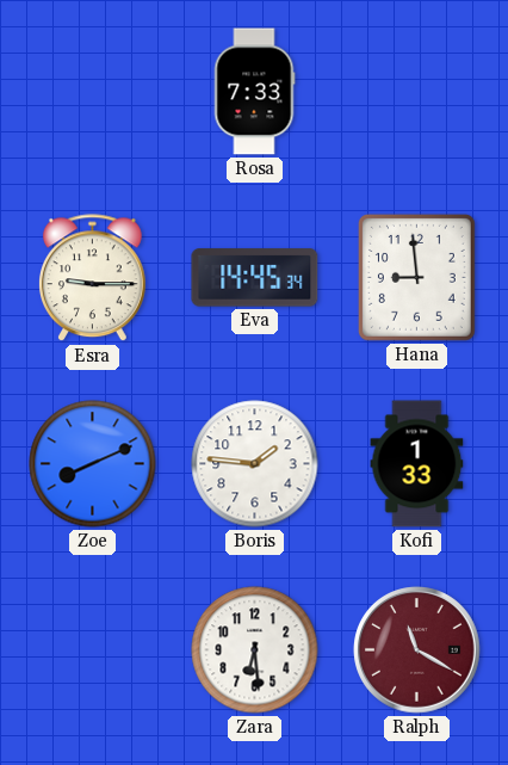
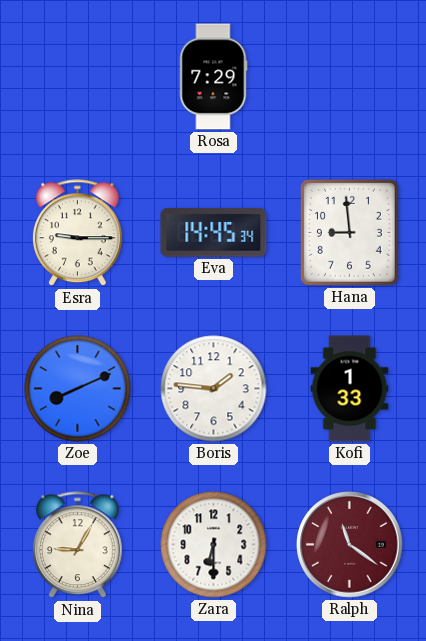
Rosa: 7:33 -> 7:29
Nina: none -> 9:05
Zara: 6:29 -> 6:30
Ralph: 11:20 -> 11:21
